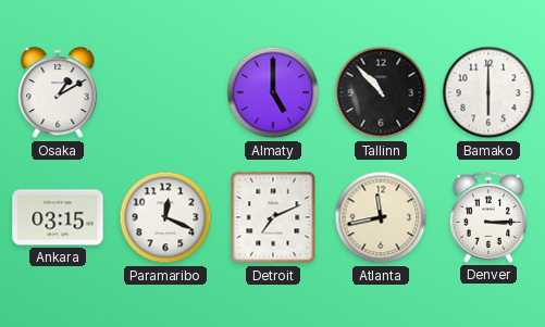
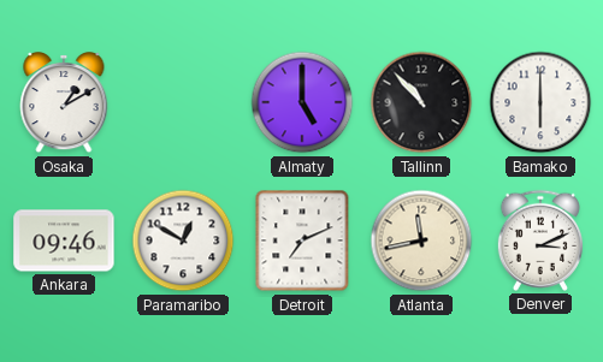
Ankara: 03:15 -> 09:46
Paramaribo: 12:19 -> 12:50
Denver: 3:15 -> 3:11
